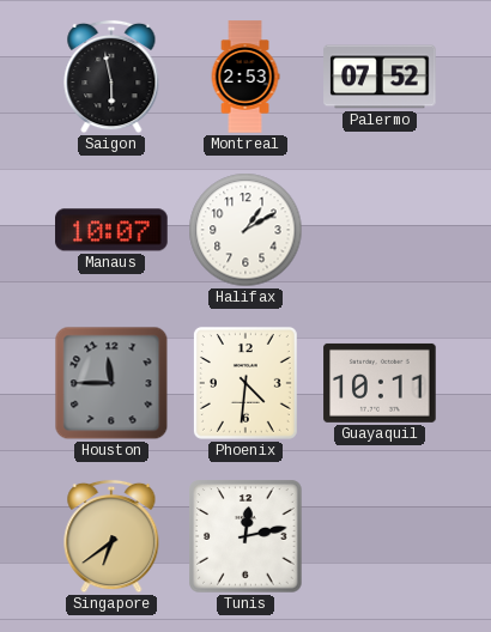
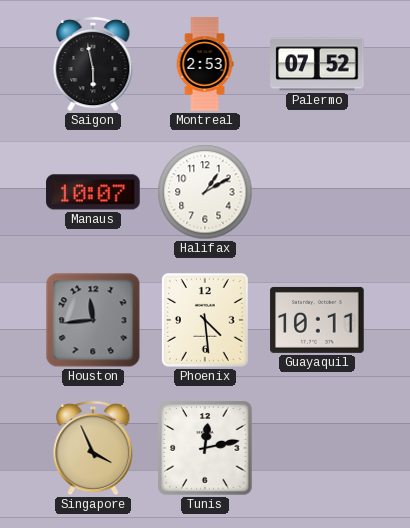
Houston: 11:45 -> 11:44
Phoenix: 4:31 -> 4:29
Singapore: 6:39 -> 3:56
